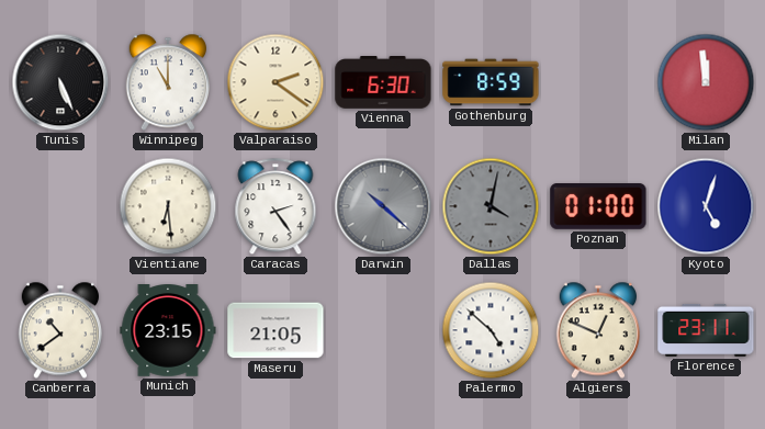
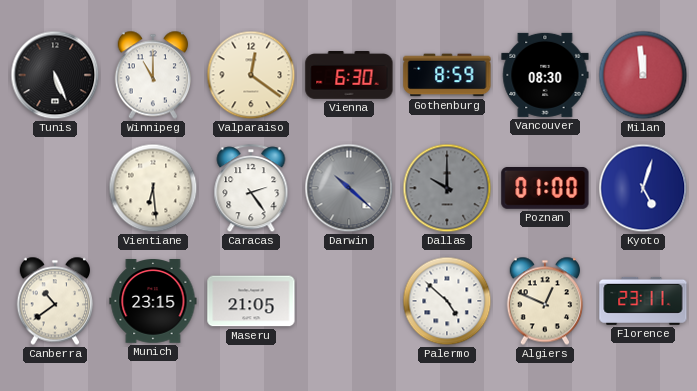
Valparaiso: 2:21 -> 12:21
Vancouver: none -> 08:30
Dallas: 4:02 -> 10:00
